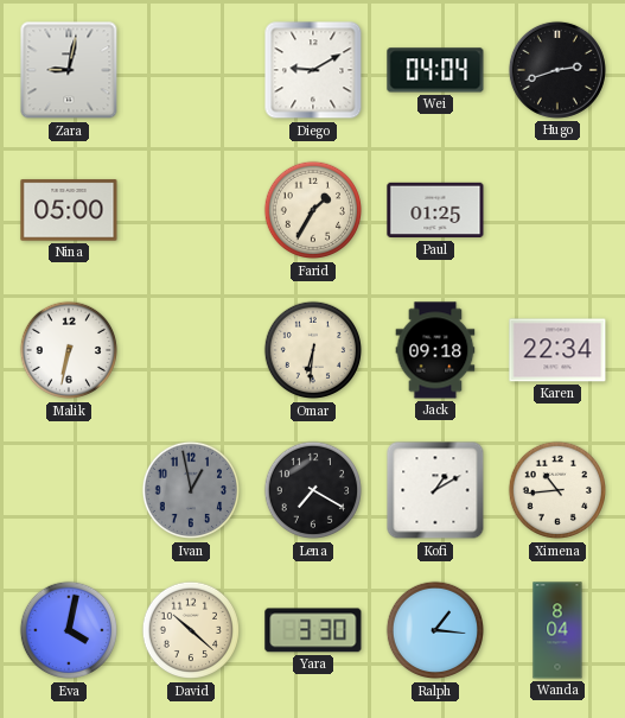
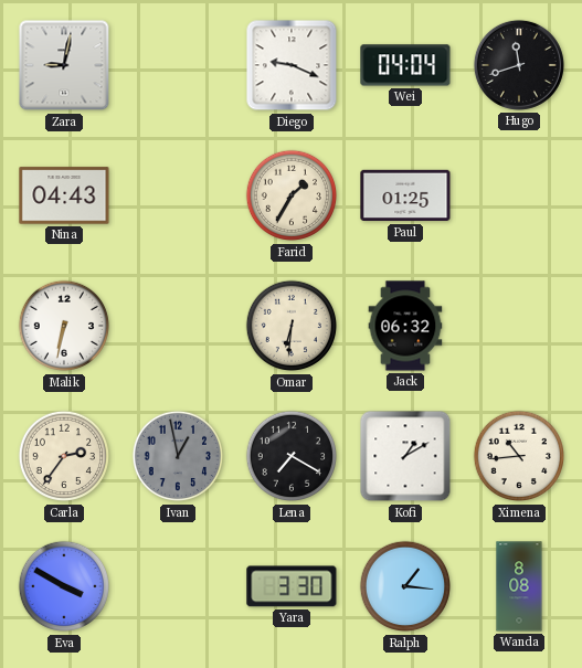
Diego: 9:10 -> 9:19
Hugo: 2:42 -> 11:42
Nina: 05:00 -> 04:43
Jack: 09:18 -> 06:32
Karen: 22:34 -> none
Carla: none -> 2:36
Eva: 4:02 -> 3:50
David: 10:22 -> none
Wanda: 8:04 -> 8:08
